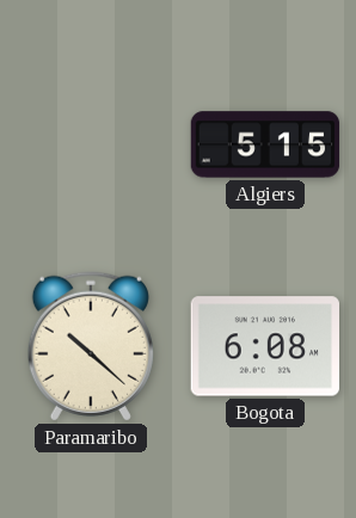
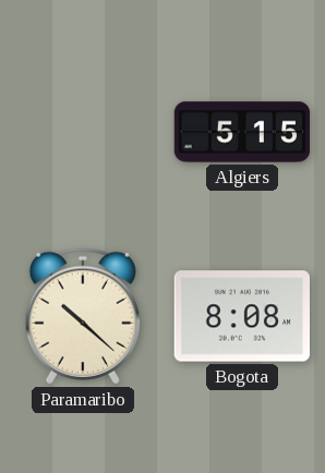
Bogota: 6:08 -> 8:08
